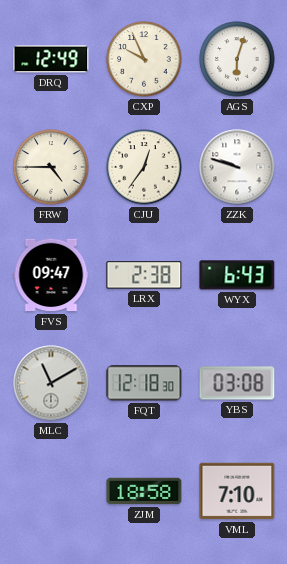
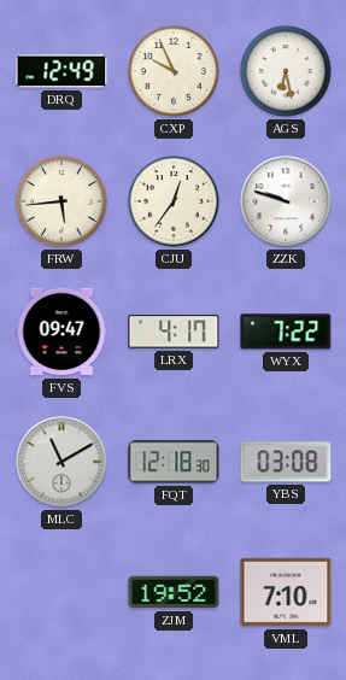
AGS: 6:03 -> 6:28
FRW: 4:45 -> 5:44
LRX: 2:38 -> 4:17
WYX: 6:43 -> 7:22
ZJM: 18:58 -> 19:52
